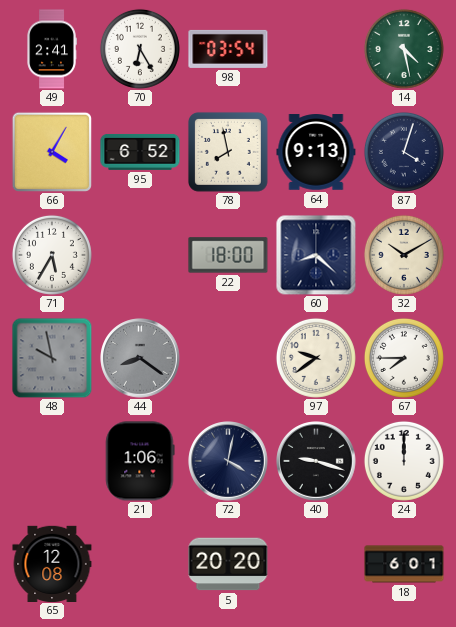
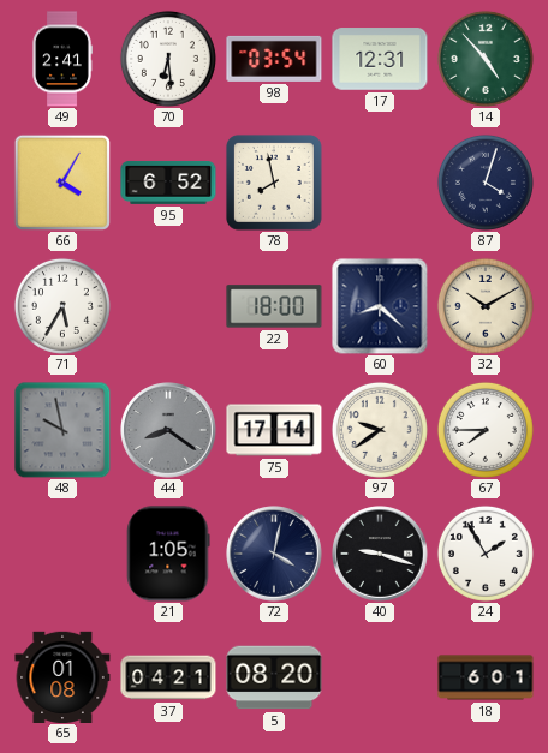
70: 6:25 -> 6:29
17: none -> 12:31
14: 4:28 -> 4:53
64: 9:13 -> none
75: none -> 17:14
21: 1:06 -> 1:05
24: 12:00 -> 1:55
65: 12:08 -> 01:08
37: none -> 04:21
5: 20:20 -> 08:20
